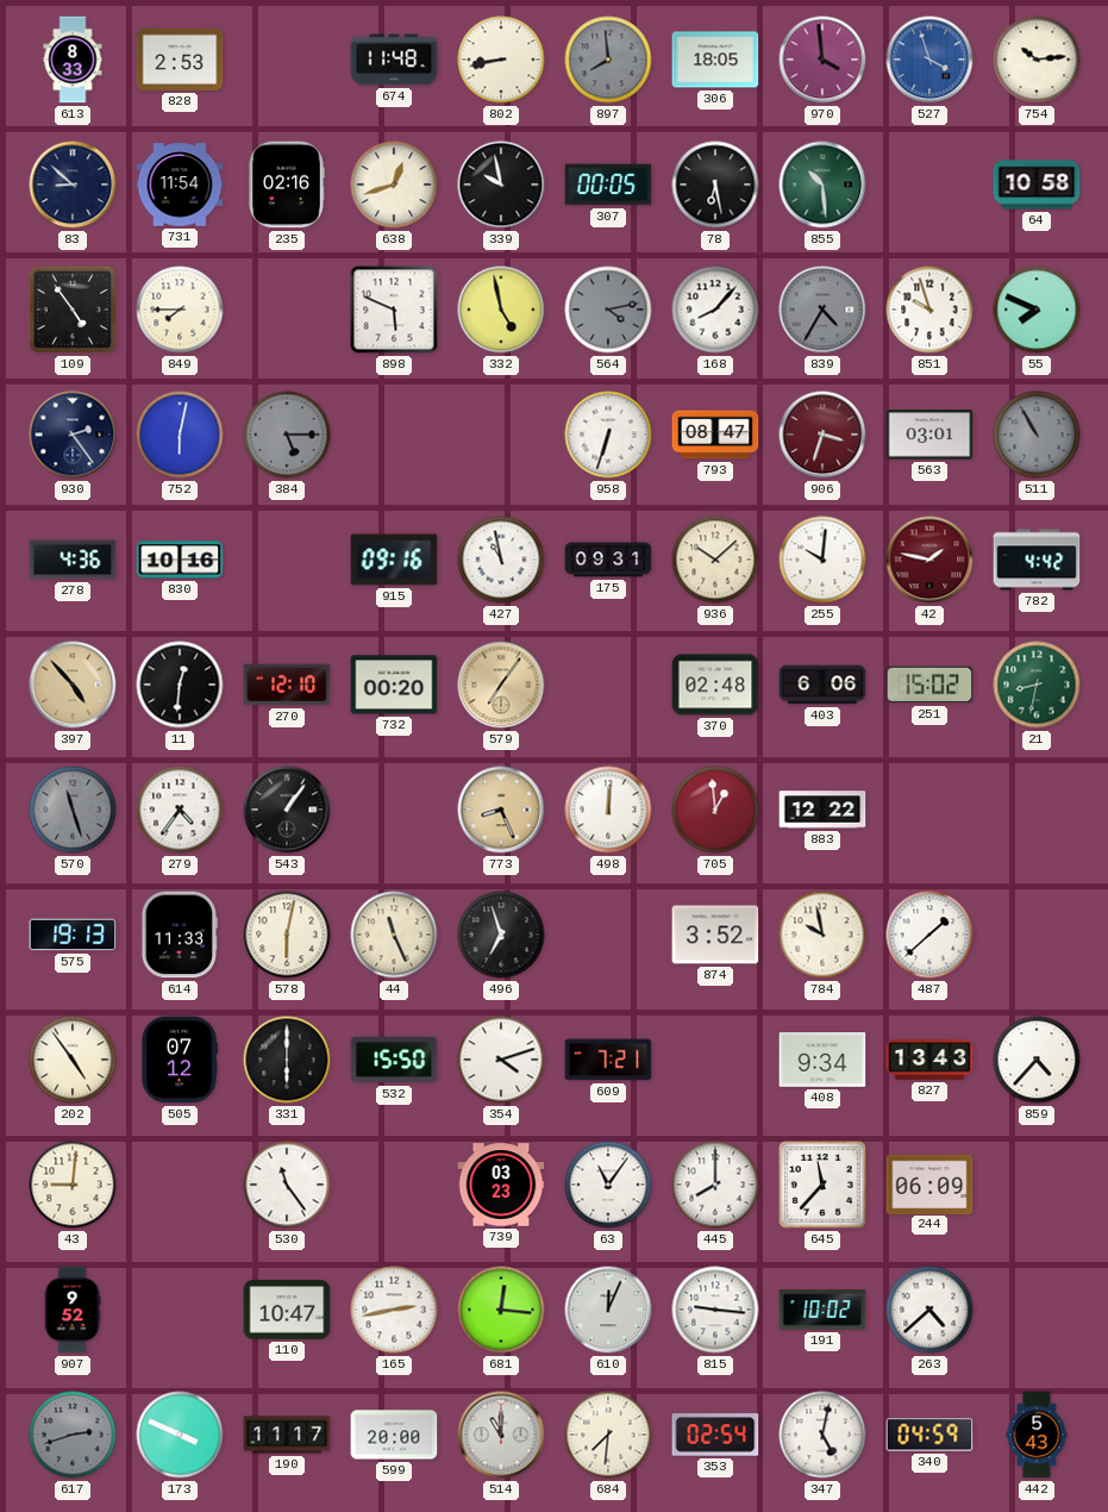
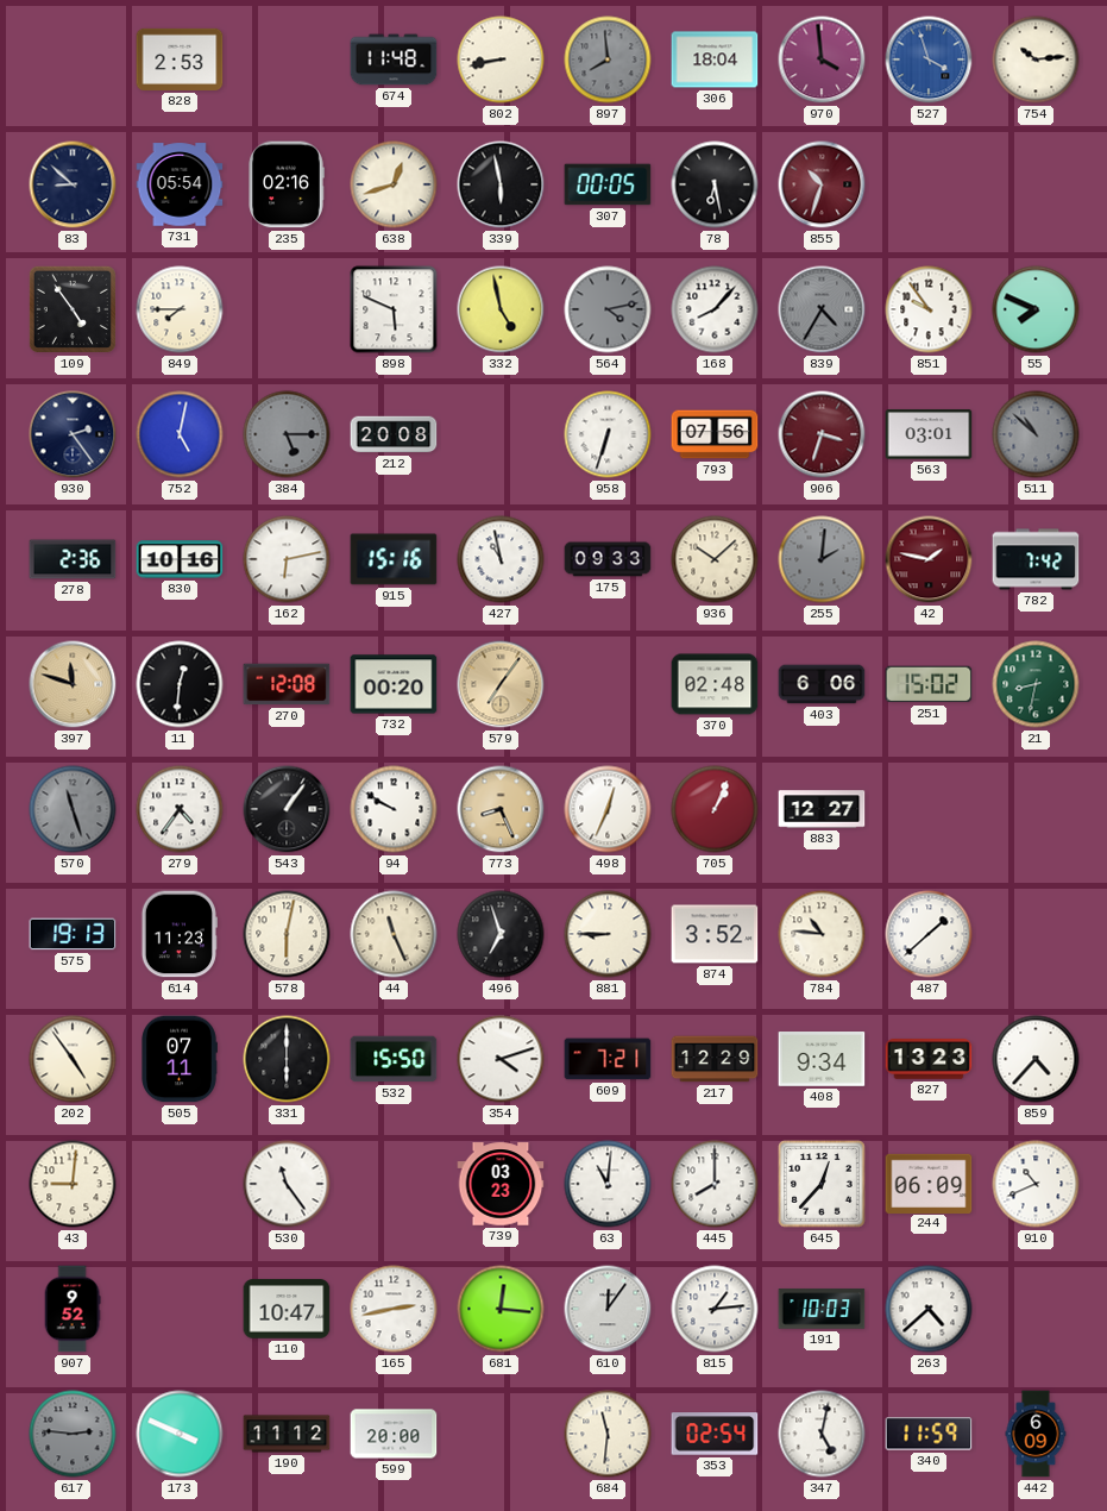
613: 8:33 -> none
306: 18:05 -> 18:04
731: 11:54 -> 05:54
339: 9:58 -> 5:58
855: 10:29 -> 10:33
855 dial: green -> burgundy
64: 10:58 -> none
851: 9:57 -> 9:54
752: 6:02 -> 5:02
212: none -> 20:08
793: 08:47 -> 07:56
511: 10:55 -> 10:52
278: 4:36 -> 2:36
162: none -> 6:13
915: 09:16 -> 15:16
175: 09:31 -> 09:33
255: 10:01 -> 2:01
255 dial: white -> grey
782: 4:42 -> 7:42
397: 4:53 -> 11:48
270: 12:10 -> 12:08
94: none -> 9:50
498: 12:01 -> 12:34
705: 12:59 -> 1:04
883: 12:22 -> 12:27
614: 11:33 -> 11:23
881: none -> 8:45
784: 9:58 -> 10:46
505: 07:12 -> 07:11
217: none -> 12:29
827: 13:43 -> 13:23
63: 11:06 -> 11:01
645: 11:37 -> 12:37
910: none -> 10:41
610: 12:04 -> 12:06
815: 9:16 -> 1:14
191: 10:02 -> 10:03
617: 2:42 -> 2:46
190: 11:17 -> 11:12
514: 11:00 -> none
684: 7:31 -> 11:31
340: 04:59 -> 11:59
442: 5:43 -> 6:09
